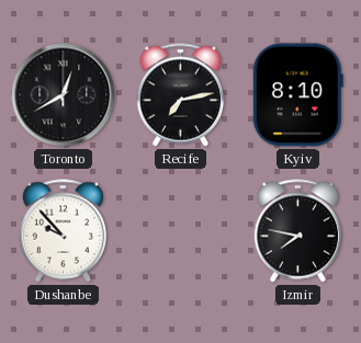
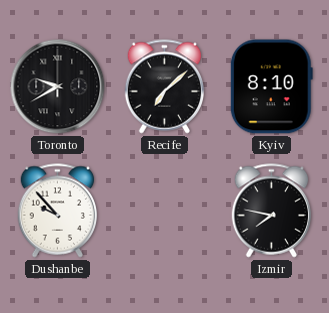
Toronto: 12:40 -> 9:40
Recife: 7:13 -> 7:08
